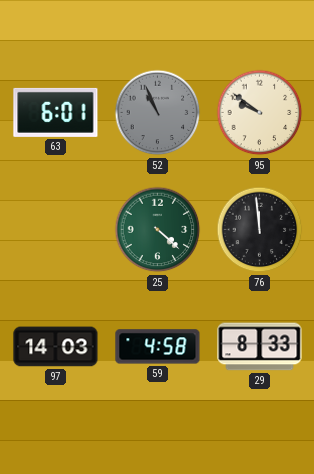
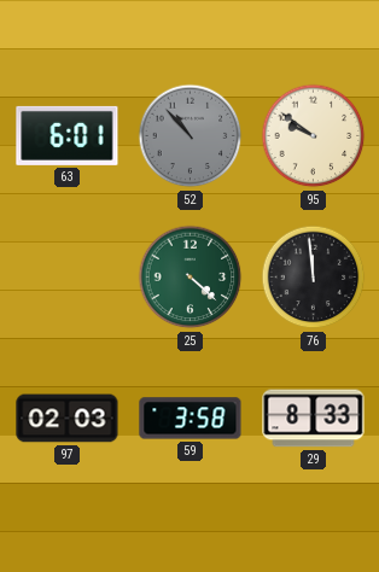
52: 10:56 -> 10:53
97: 14:03 -> 02:03
59: 4:58 -> 3:58
